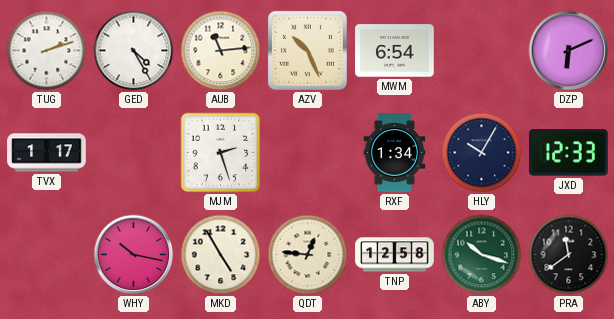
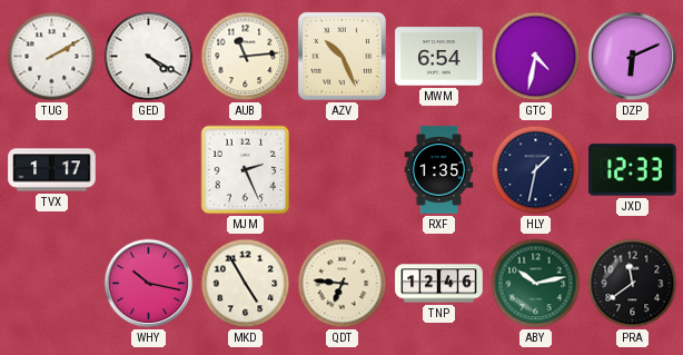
TUG: 2:12 -> 2:10
GED: 4:25 -> 4:20
GTC: none -> 4:32
MJM: 2:27 -> 2:26
RXF: 1:34 -> 1:35
HLY: 10:05 -> 1:32
QDT: 12:46 -> 6:46
TNP: 12:58 -> 12:46
ABY: 10:18 -> 10:13
